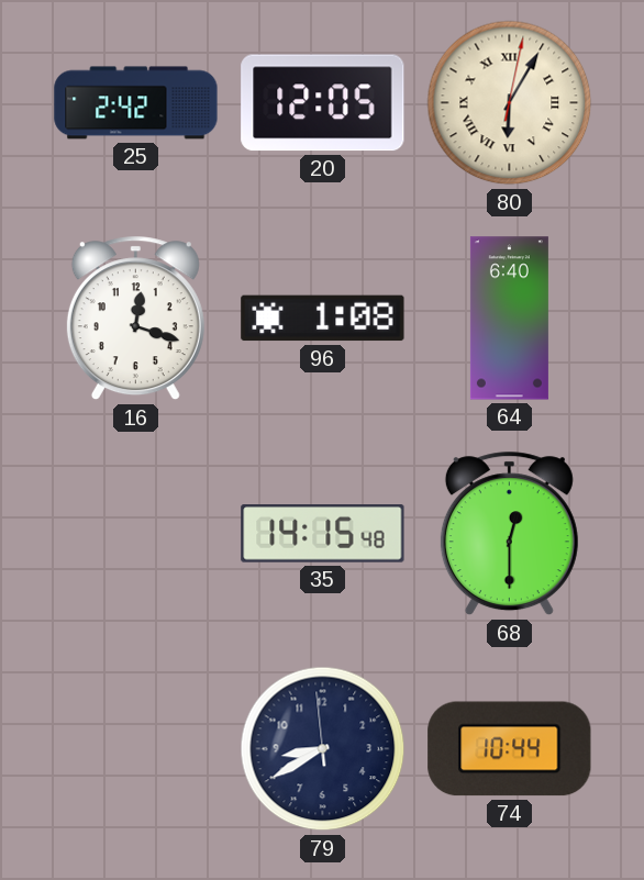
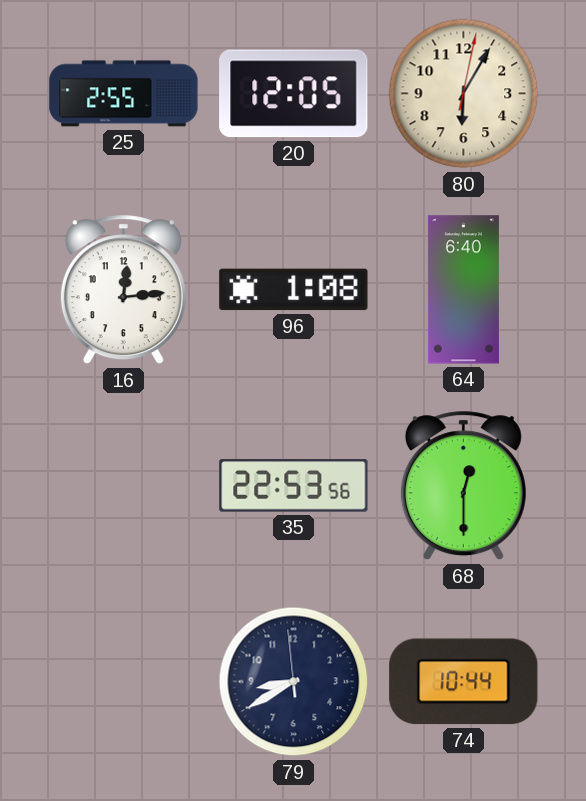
25: 2:42 -> 2:55
80 numerals: Roman -> Arabic
16: 12:18 -> 12:14
35: 14:15 -> 22:53
